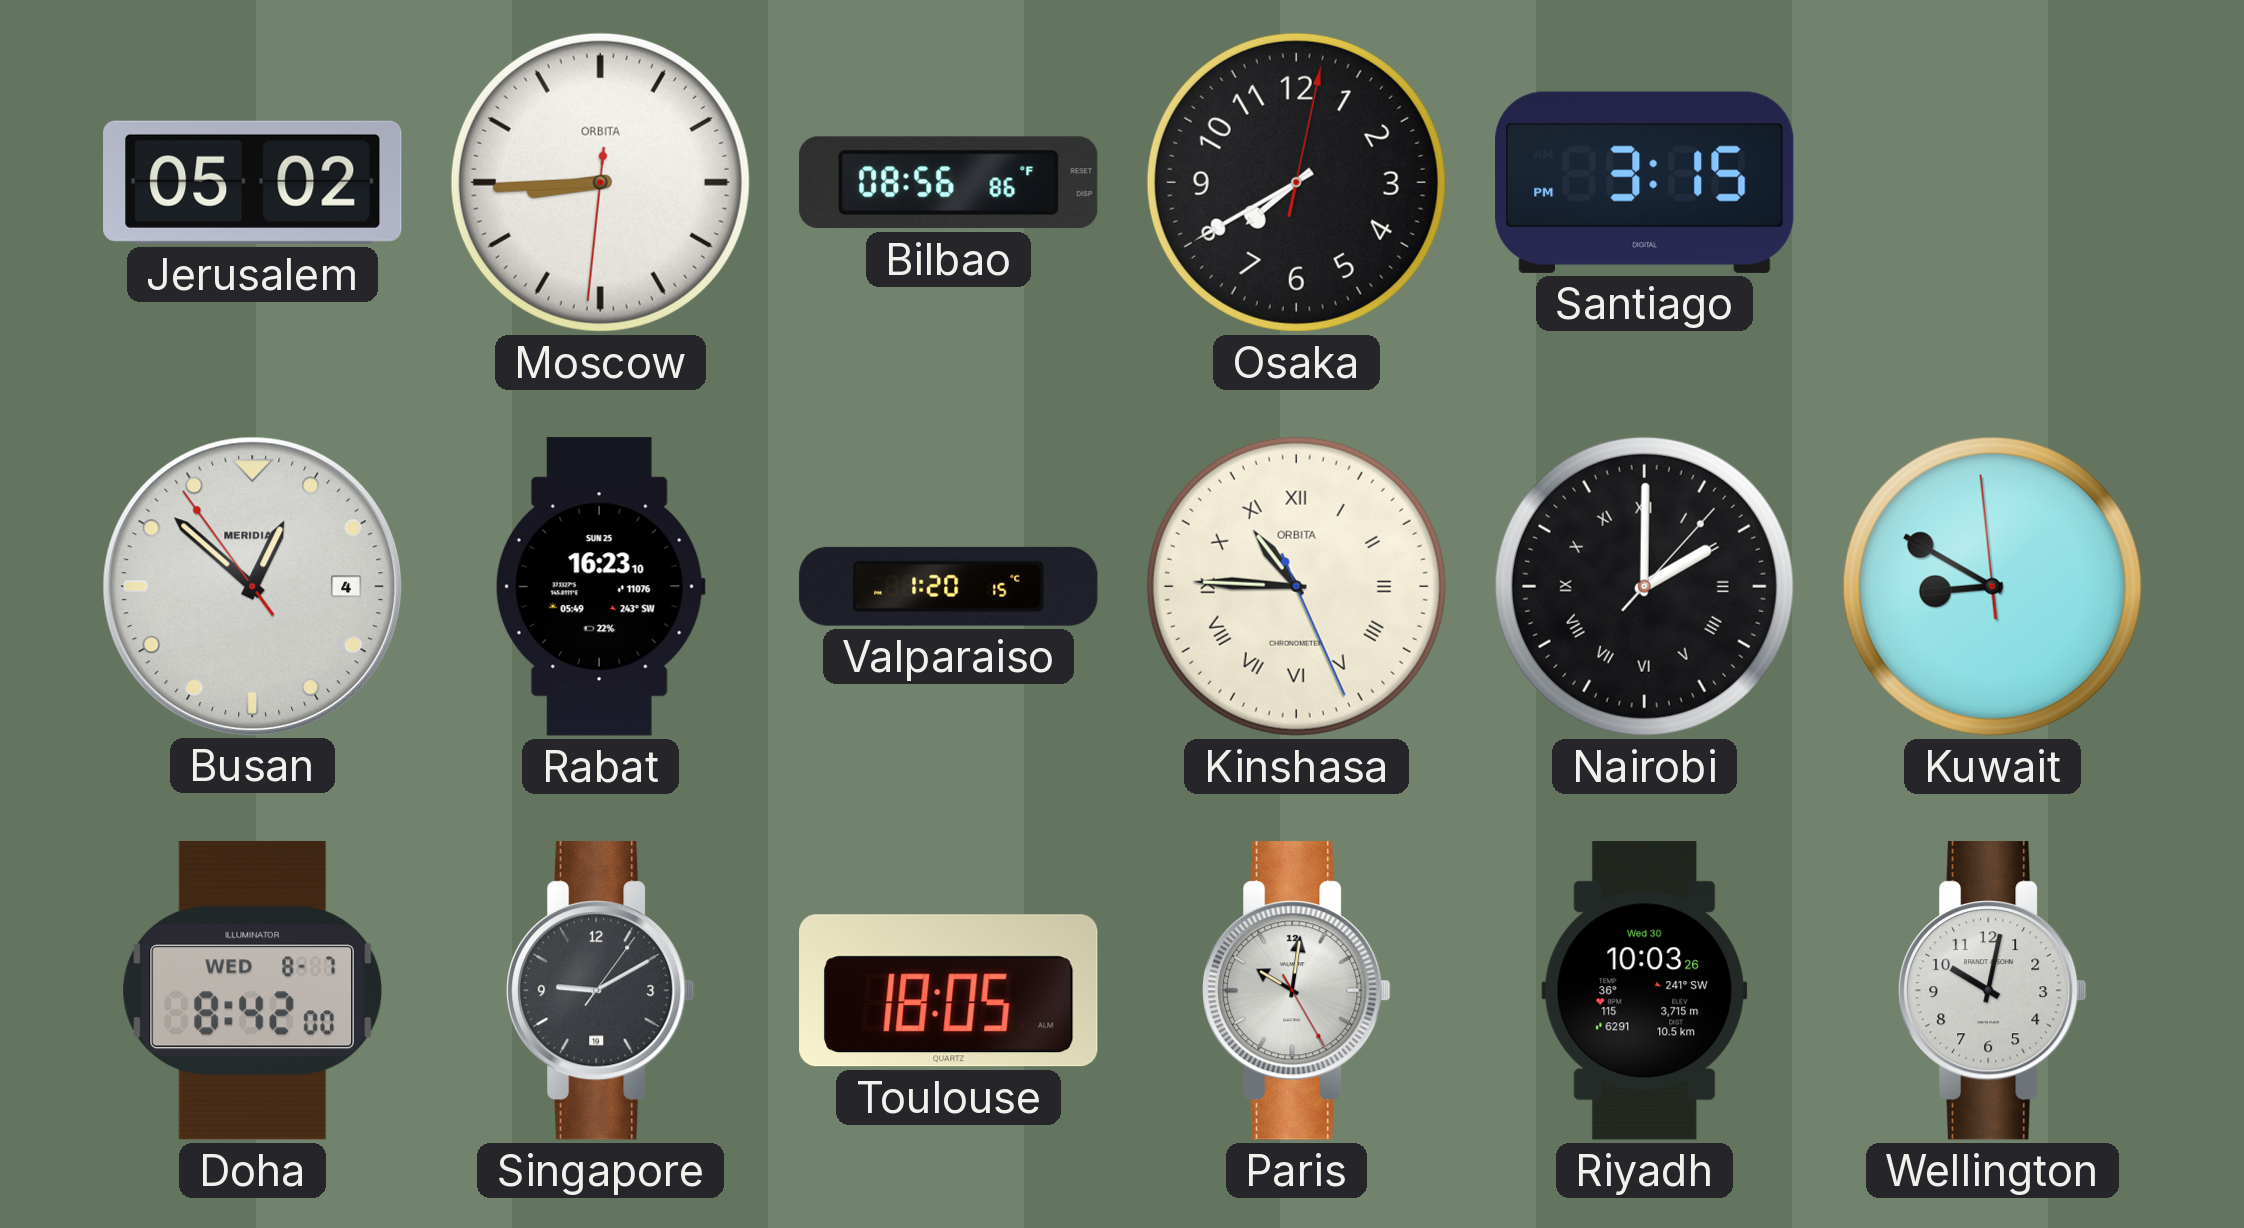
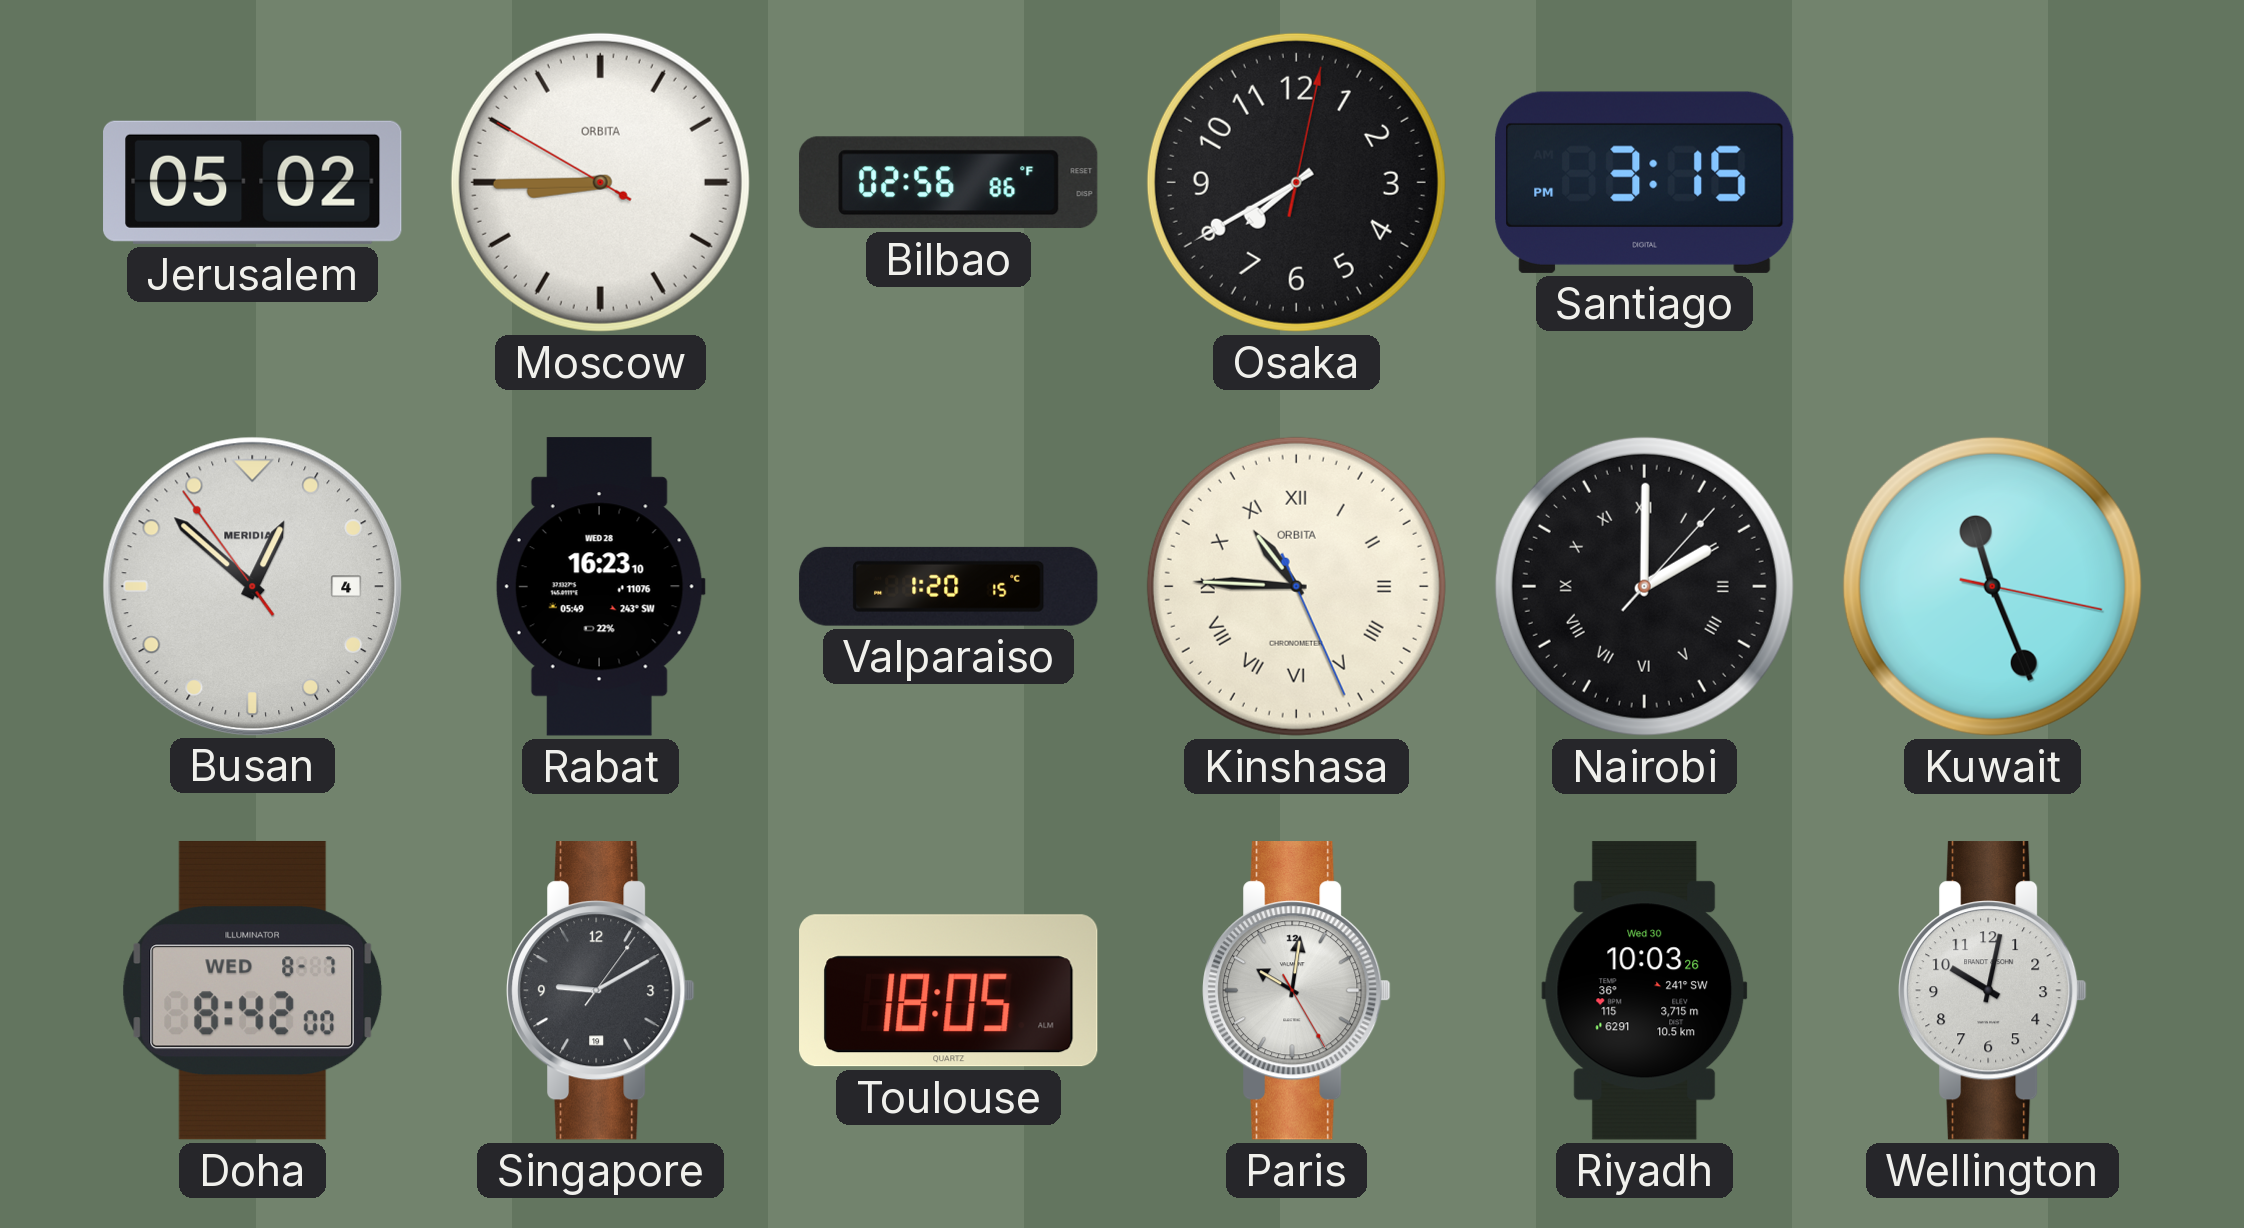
Moscow: 8:44:31 -> 8:44:50
Bilbao: 08:56 -> 02:56
Rabat date: SUN 25 -> WED 28
Kuwait: 8:49 -> 11:26
